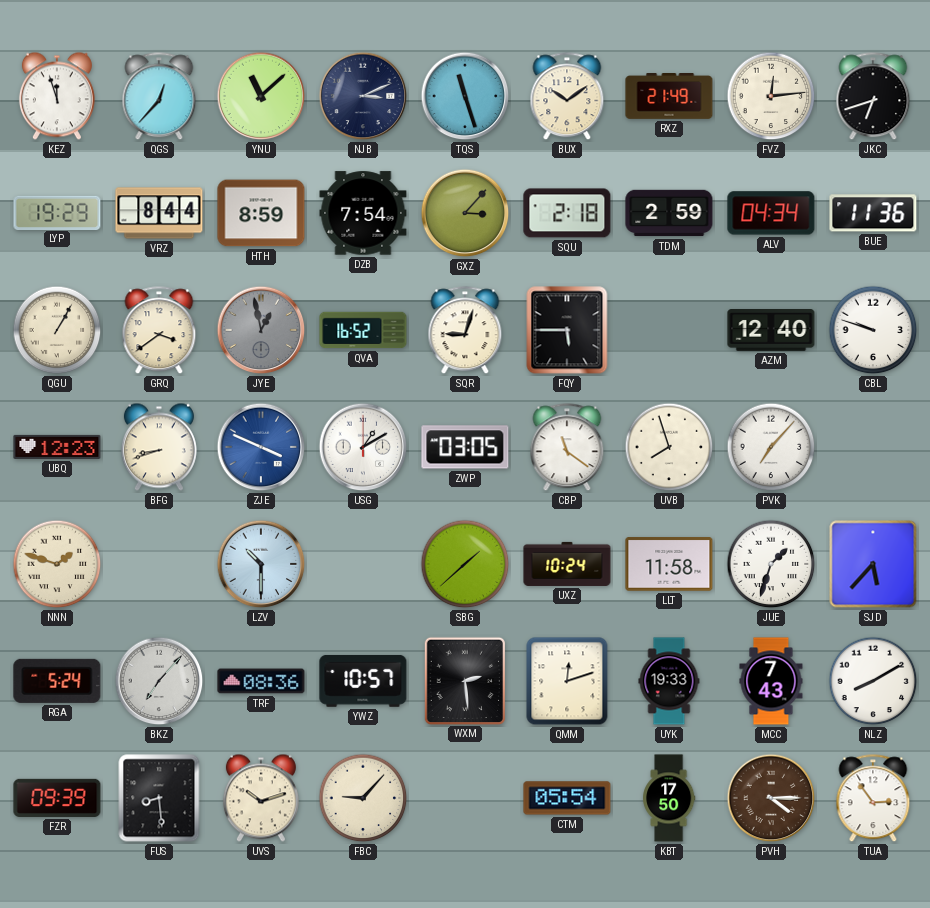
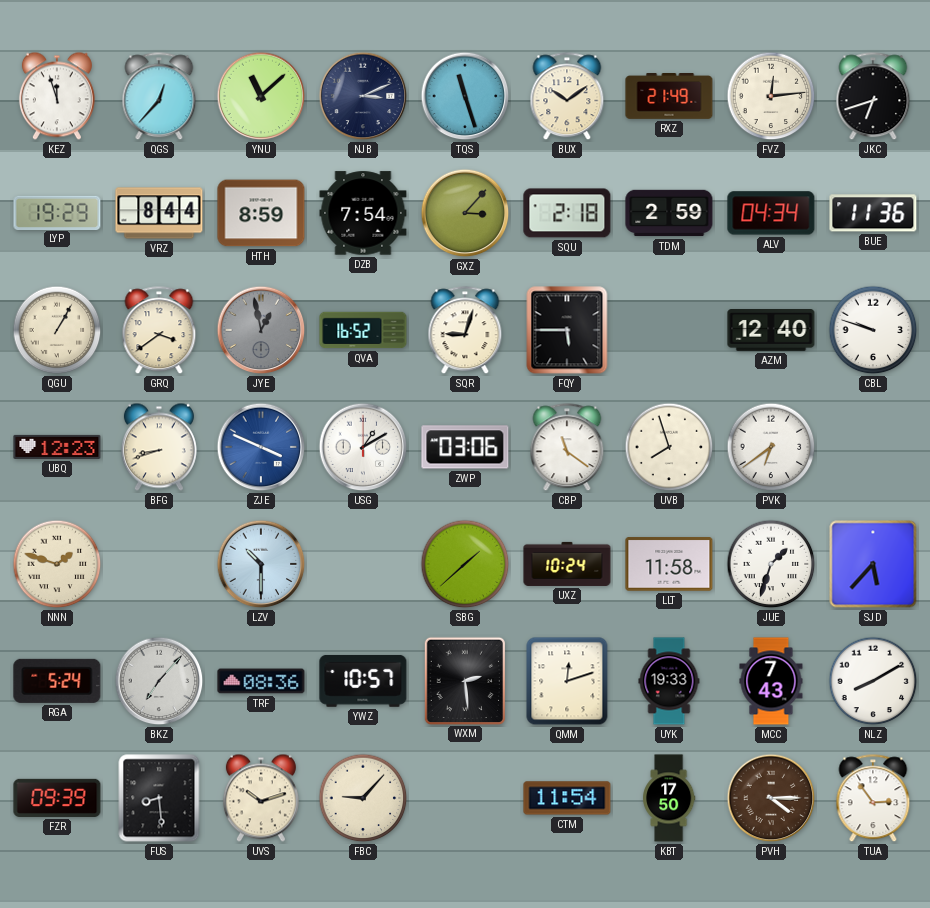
ZWP: 03:05 -> 03:06
PVK: 7:07 -> 6:39
CTM: 05:54 -> 11:54
